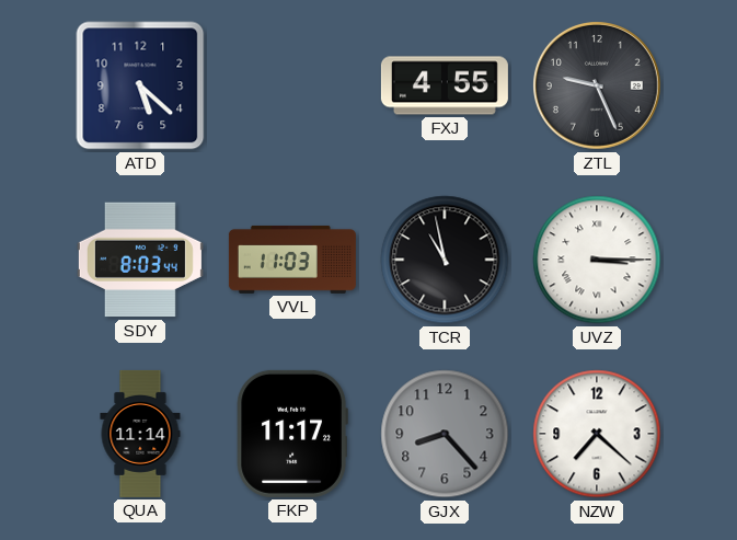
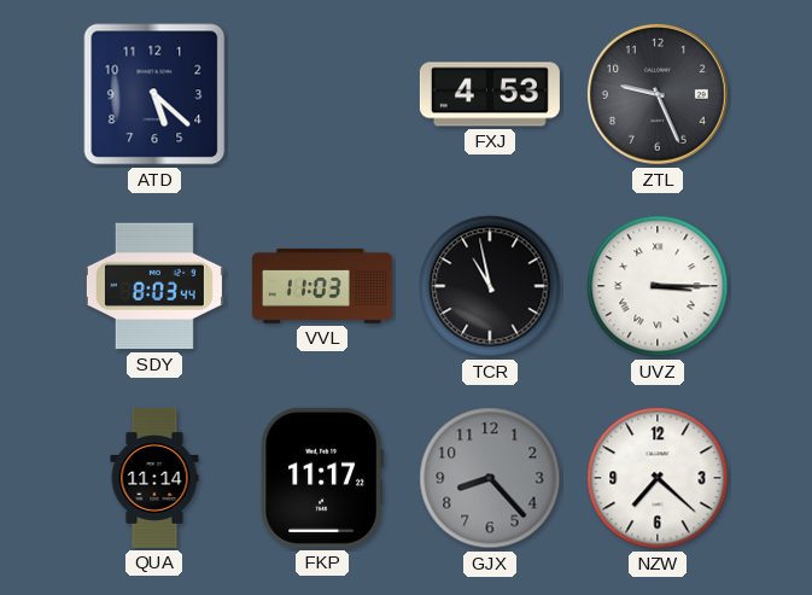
FXJ: 4:55 -> 4:53
